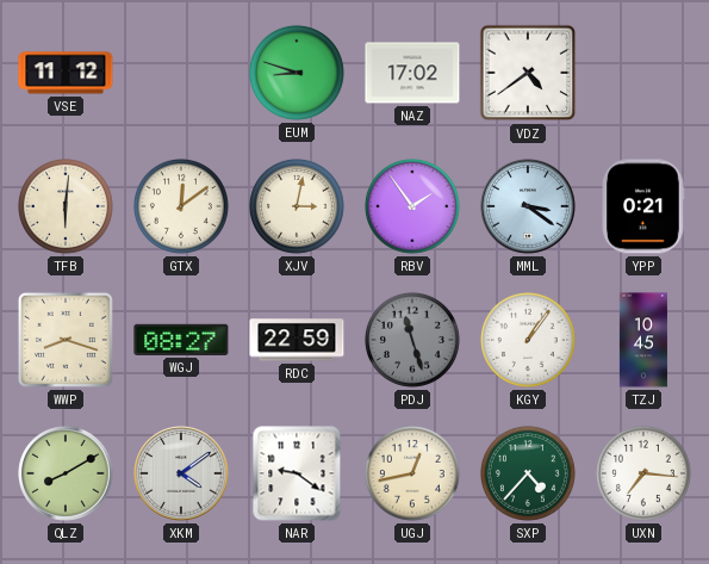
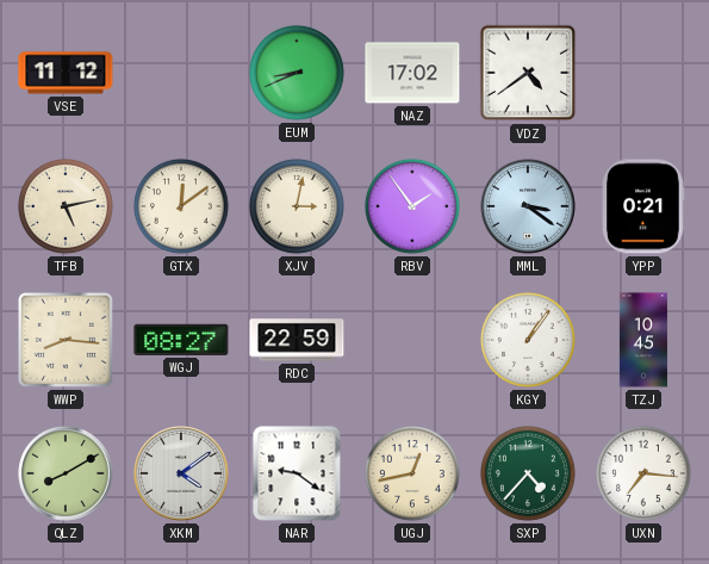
EUM: 8:48 -> 8:41
TFB: 6:01 -> 5:13
WWP: 8:18 -> 8:16
PDJ: 11:27 -> none
